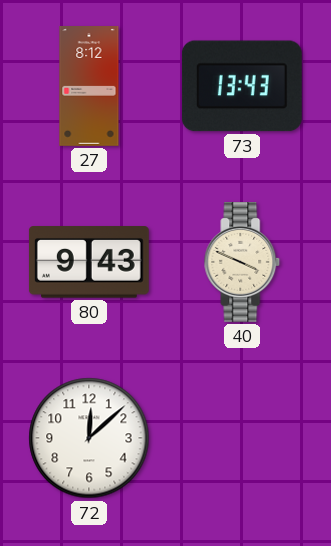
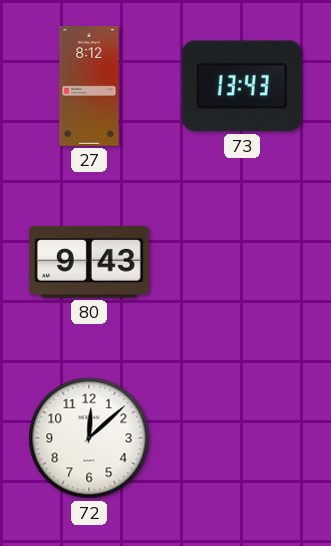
40: 3:49 -> none
